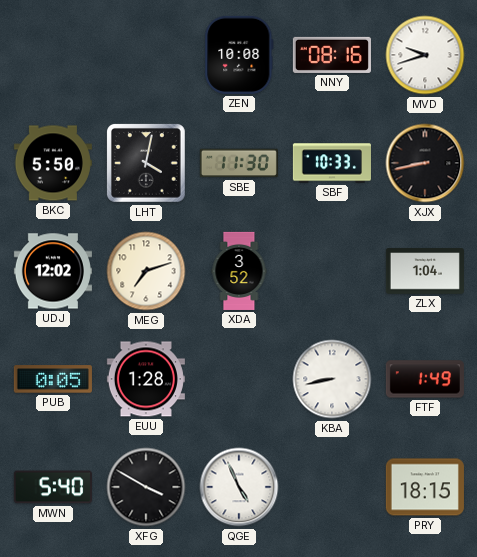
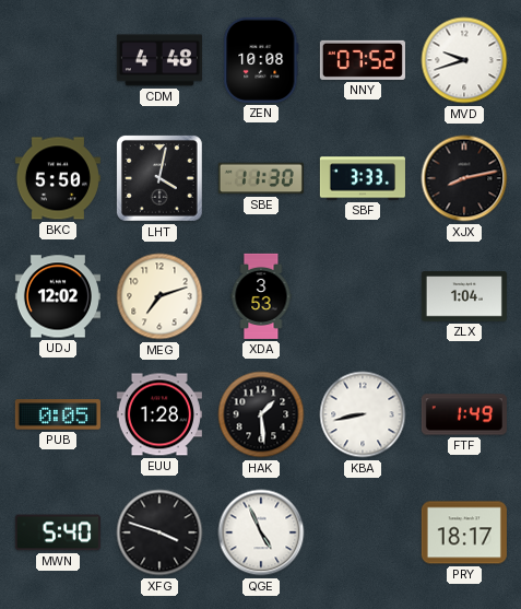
CDM: none -> 4:48
NNY: 08:16 -> 07:52
SBF: 10:33 -> 3:33
XJX: 8:43 -> 8:13
XDA: 3:52 -> 3:53
HAK: none -> 1:29
XFG: 3:50 -> 3:48
PRY: 18:15 -> 18:17
